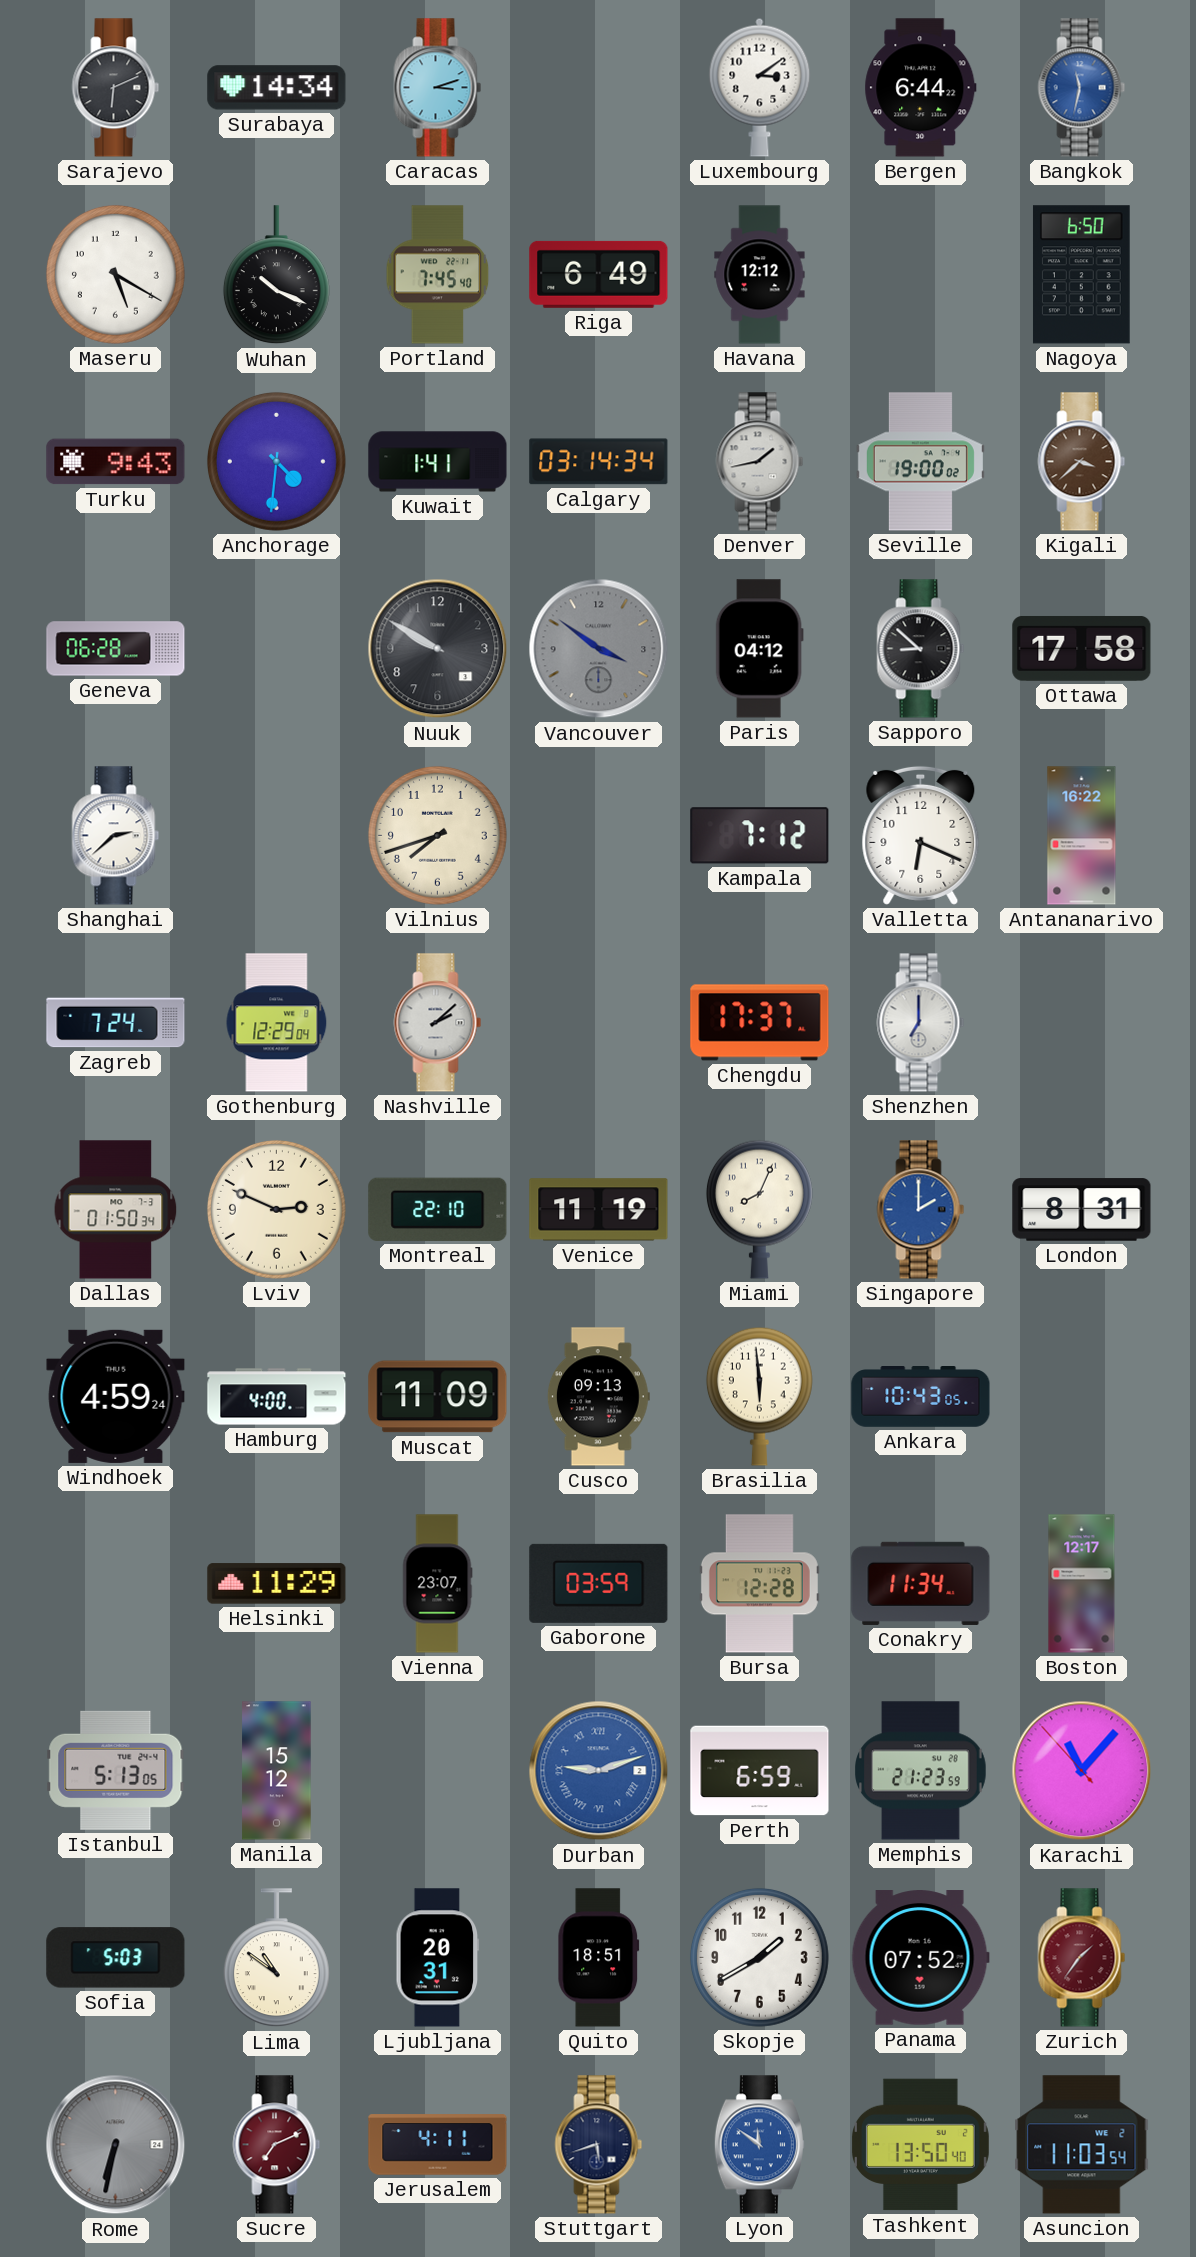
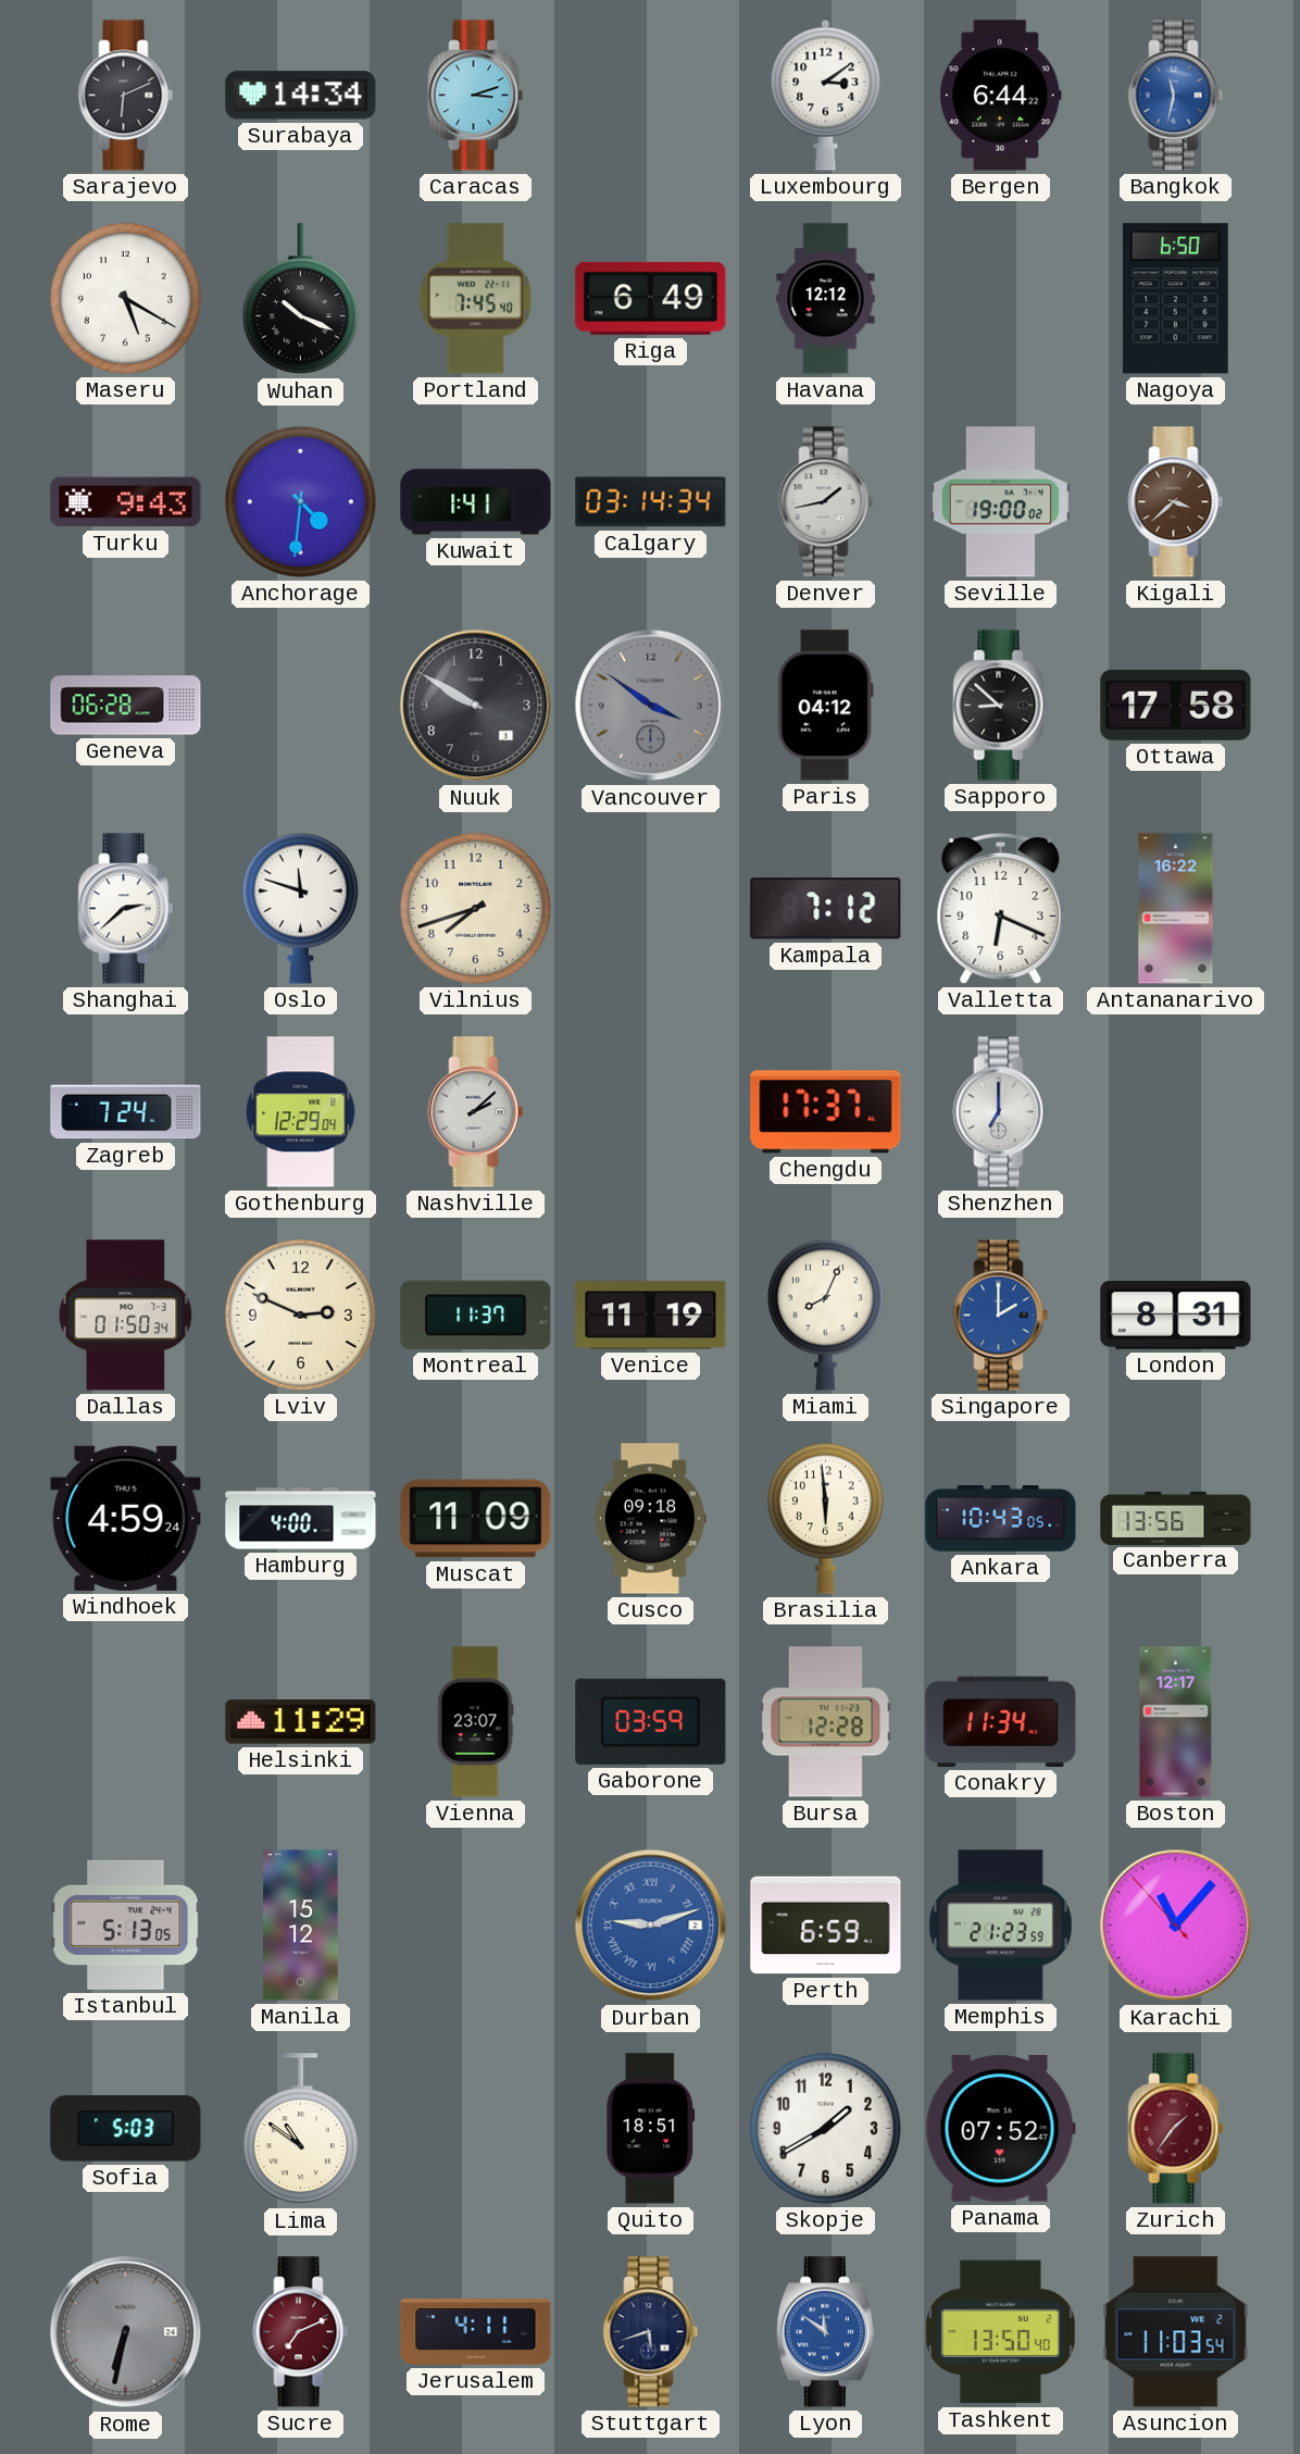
Oslo: none -> 11:48
Montreal: 22:10 -> 11:37
Cusco: 09:13 -> 09:18
Canberra: none -> 13:56
Ljubljana: 20:31 -> none
